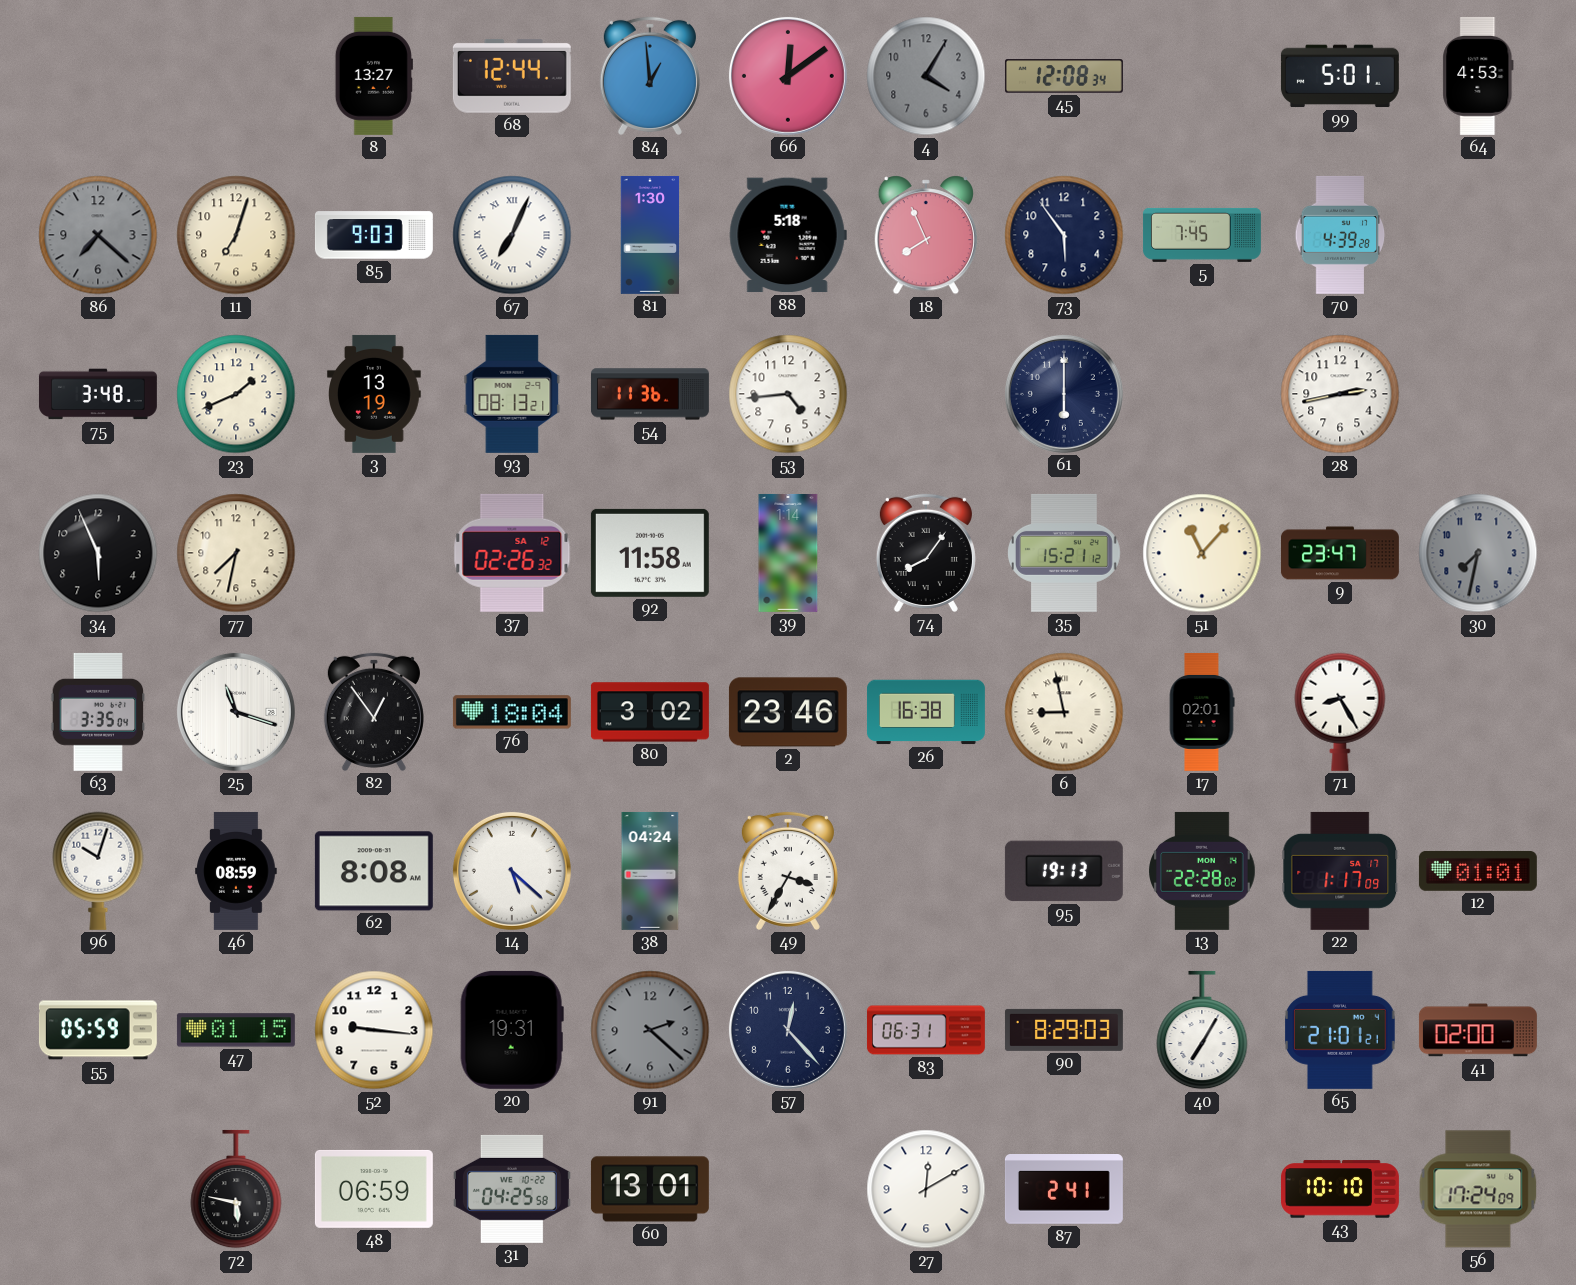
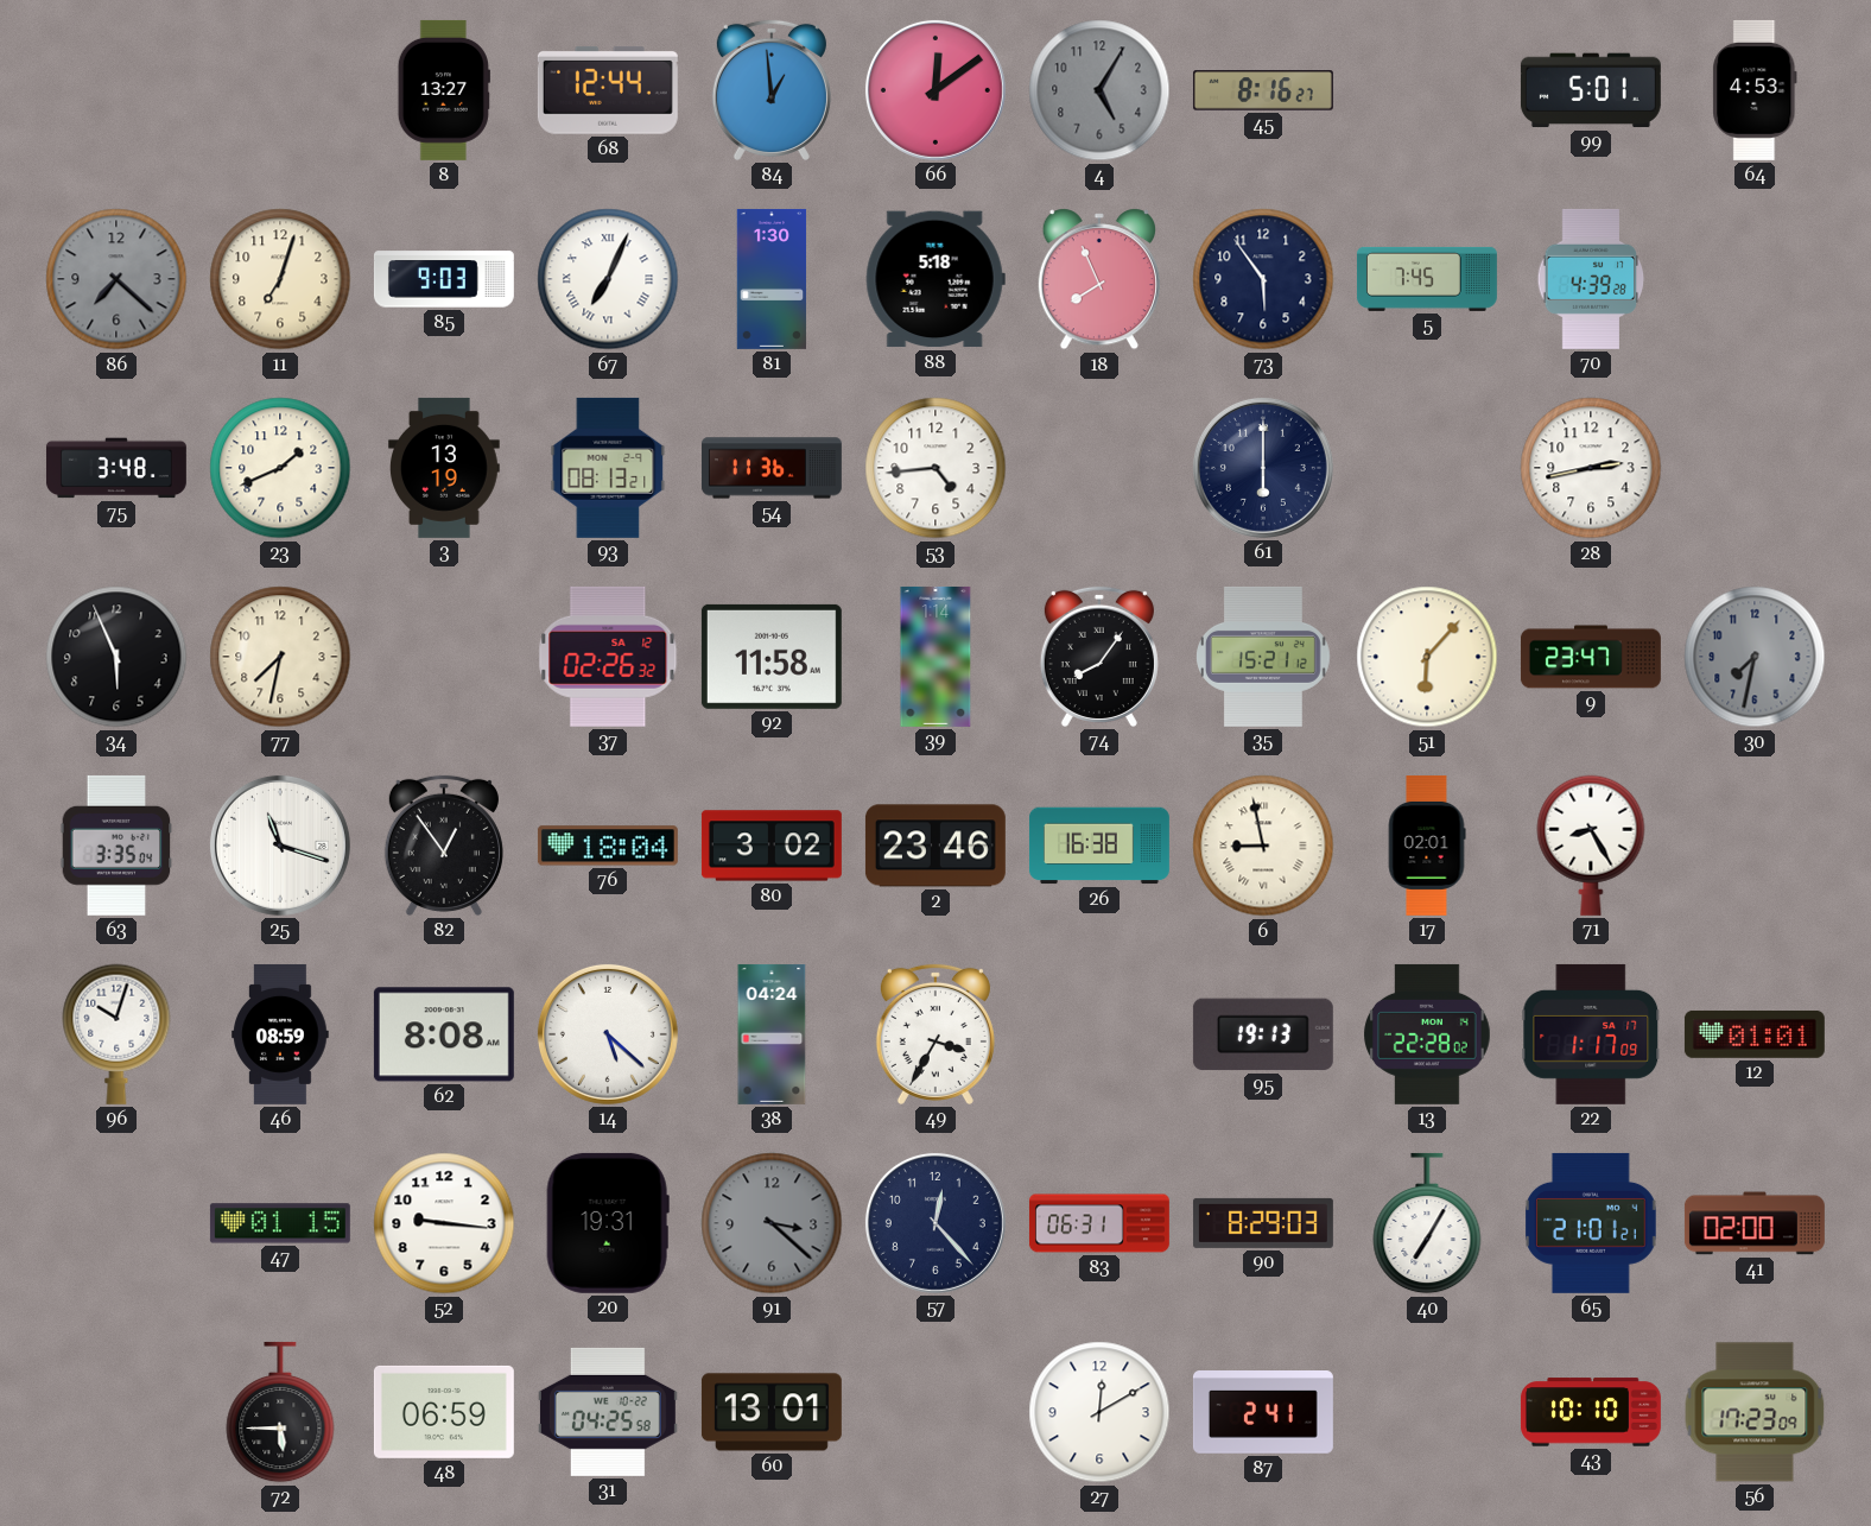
4: 4:05 -> 5:05
45: 12:08 -> 8:16
51: 11:07 -> 6:07
55: 05:59 -> none
91: 2:22 -> 3:22
72: 5:47 -> 5:45
56: 17:24 -> 17:23
